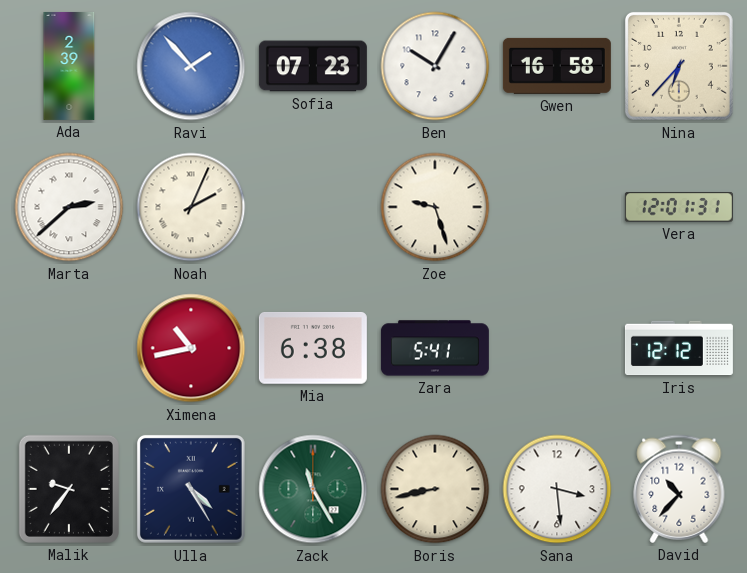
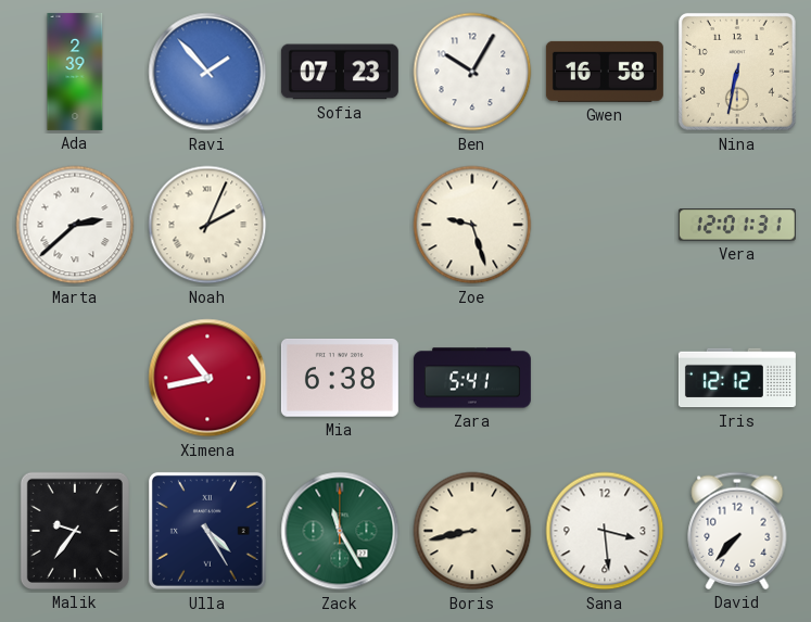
Nina: 6:37 -> 6:32
David: 10:37 -> 7:37
